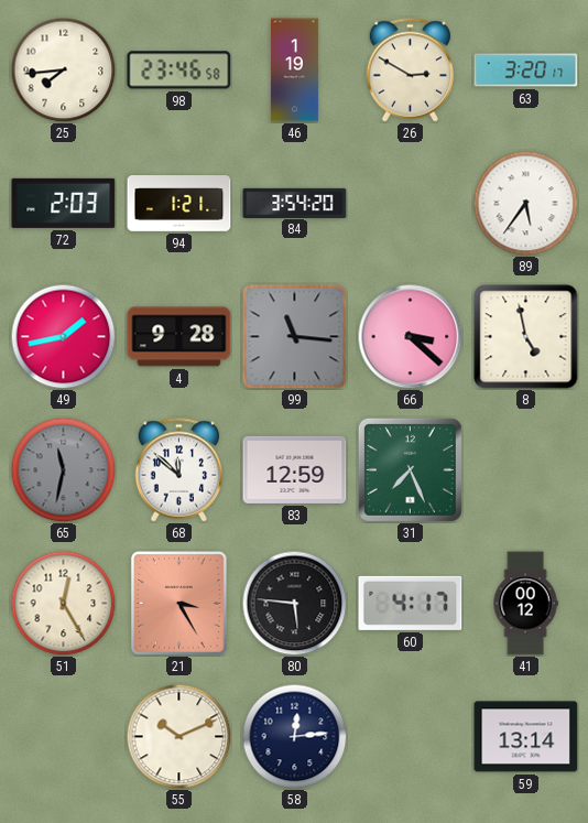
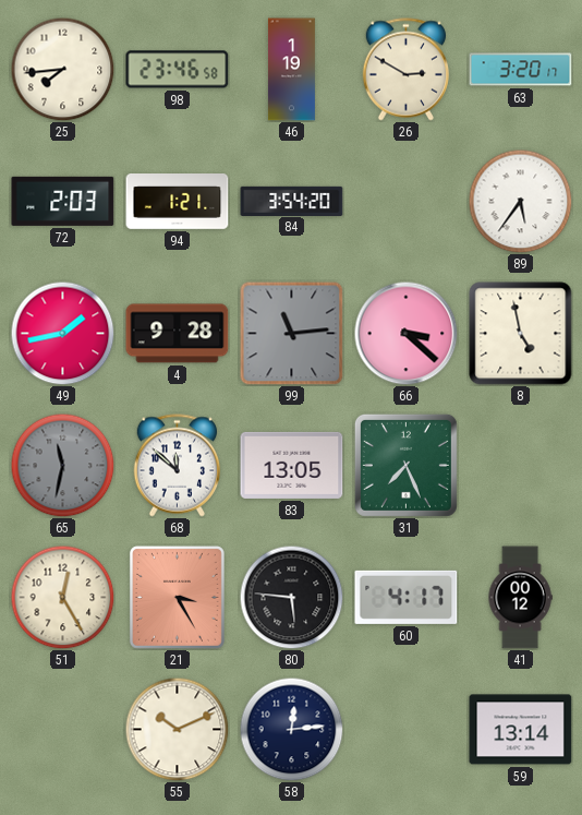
99: 11:16 -> 11:14
83: 12:59 -> 13:05
